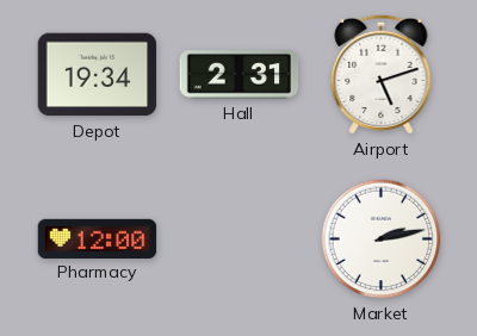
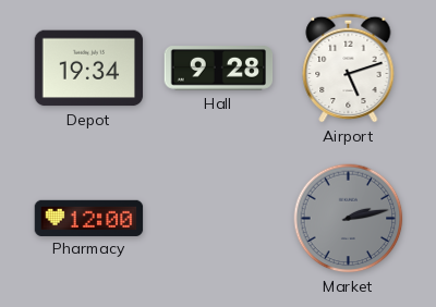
Hall: 2:31 -> 9:28
Market dial: white -> grey
